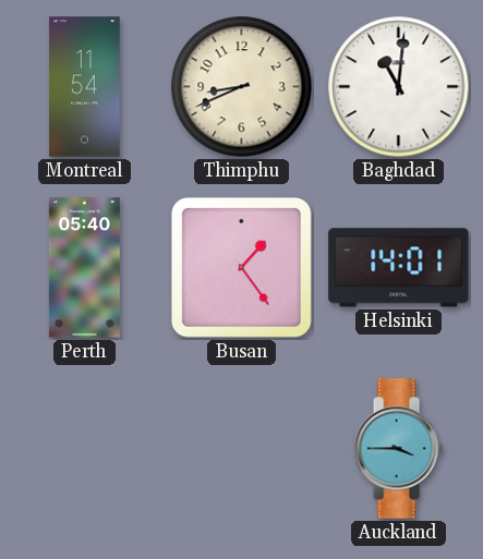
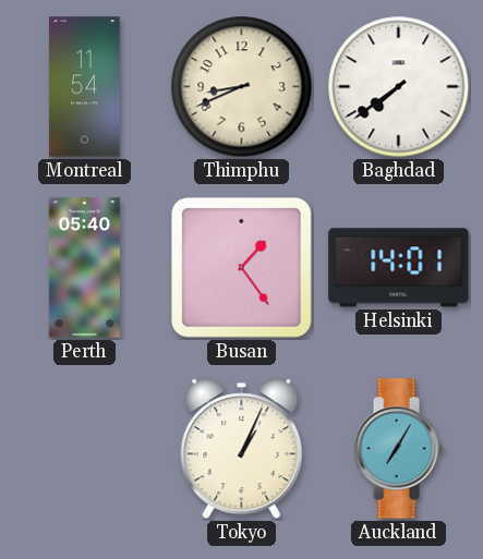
Baghdad: 11:01 -> 7:39
Tokyo: none -> 1:04
Auckland: 3:45 -> 7:05
